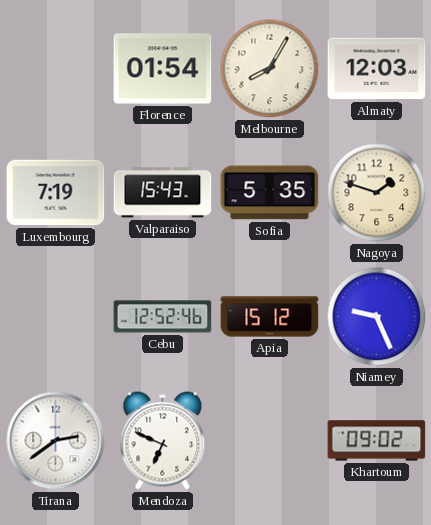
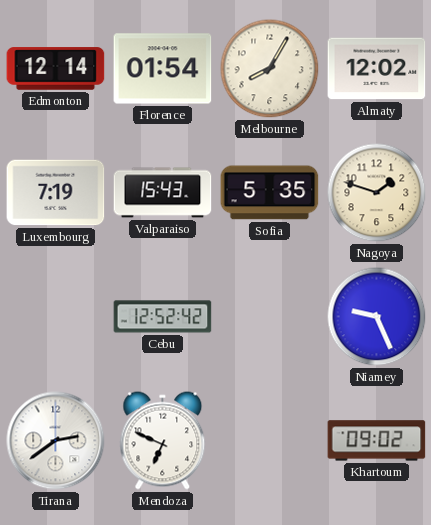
Edmonton: none -> 12:14
Almaty: 12:03 -> 12:02
Cebu: 12:52:46 -> 12:52:42
Apia: 15:12 -> none
